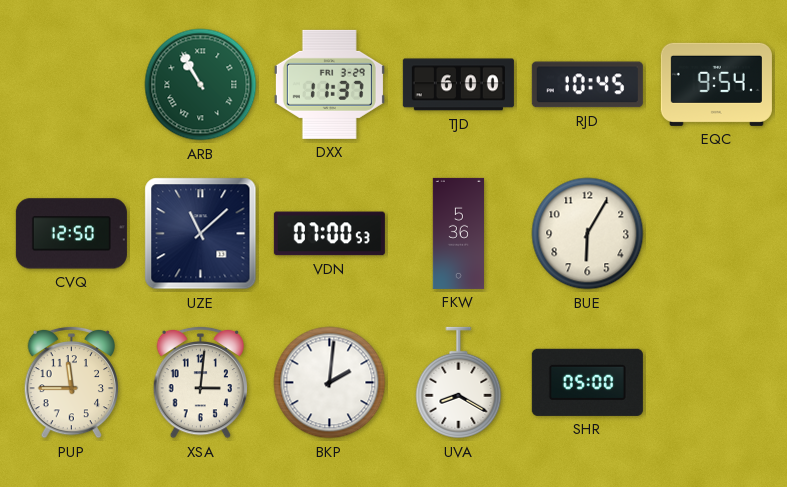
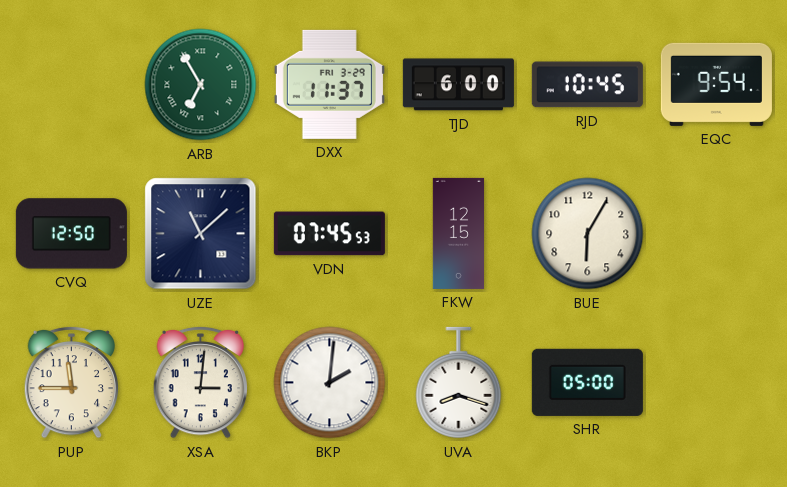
ARB: 10:55 -> 6:55
VDN: 07:00 -> 07:45
FKW: 5:36 -> 12:15
UVA: 8:20 -> 8:18
